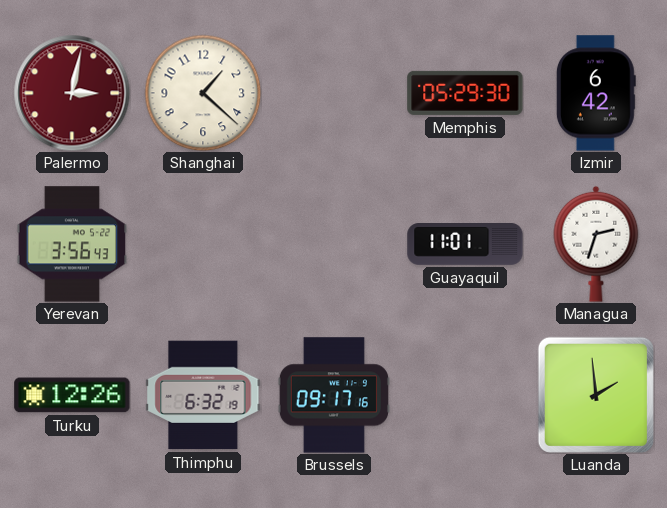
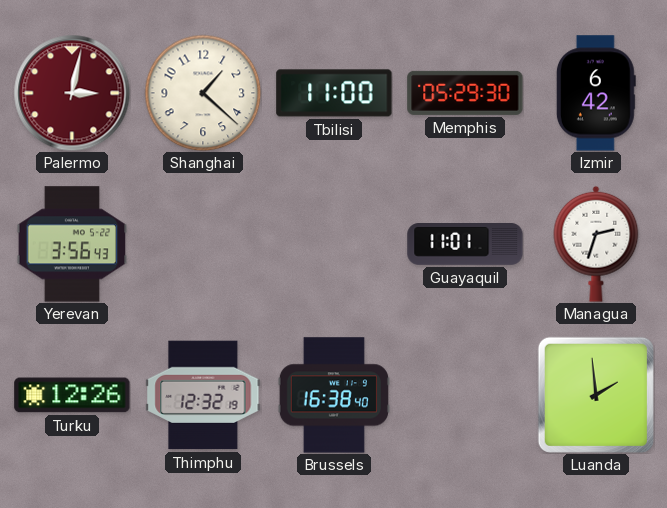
Tbilisi: none -> 11:00
Thimphu: 6:32 -> 12:32
Brussels: 09:17 -> 16:38
